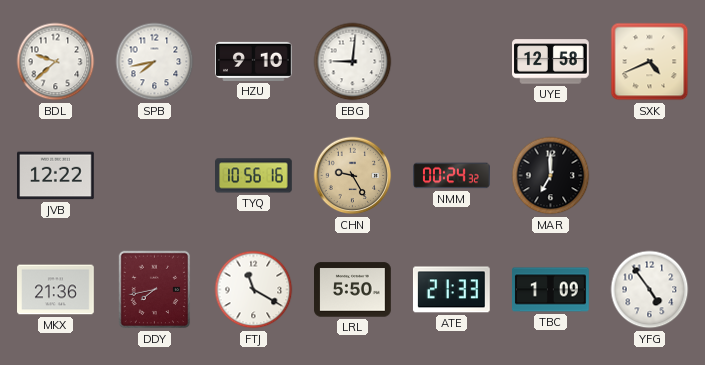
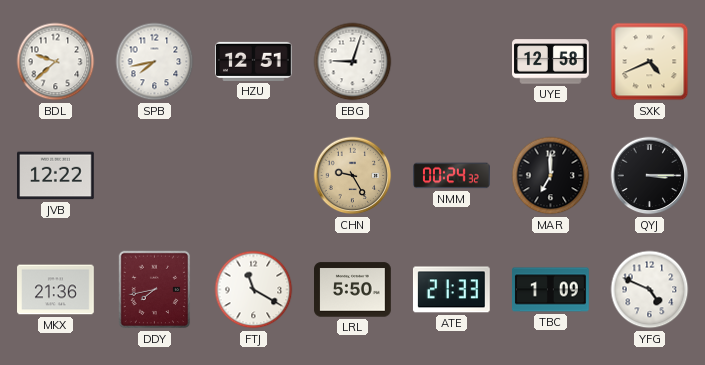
HZU: 9:10 -> 12:51
EBG: 9:01 -> 9:03
TYQ: 10:56 -> none
QYJ: none -> 3:15
YFG: 4:54 -> 4:49
